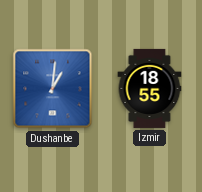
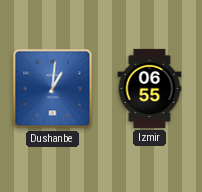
Izmir: 18:55 -> 06:55
